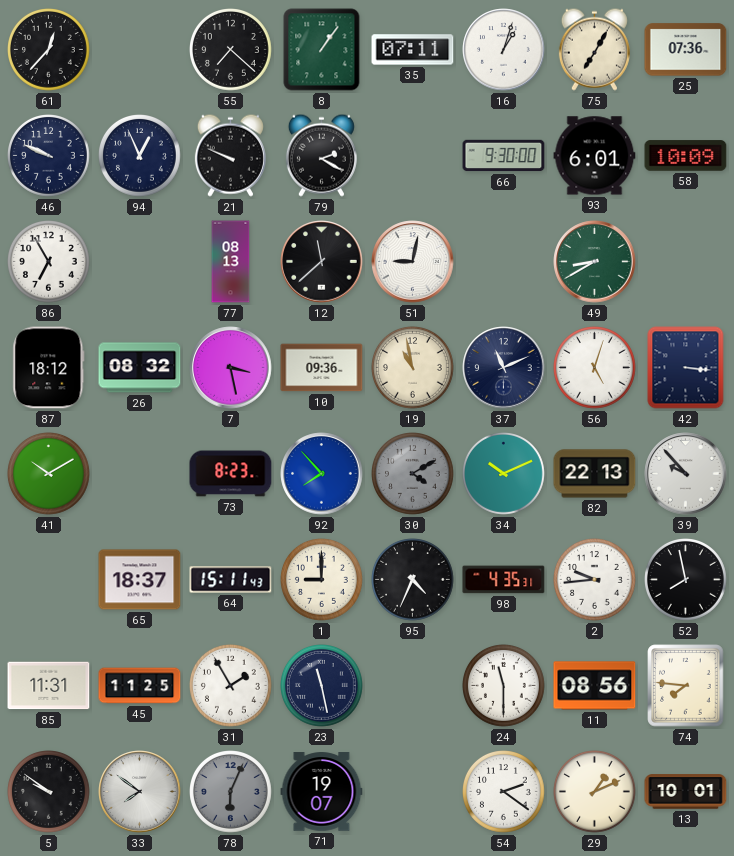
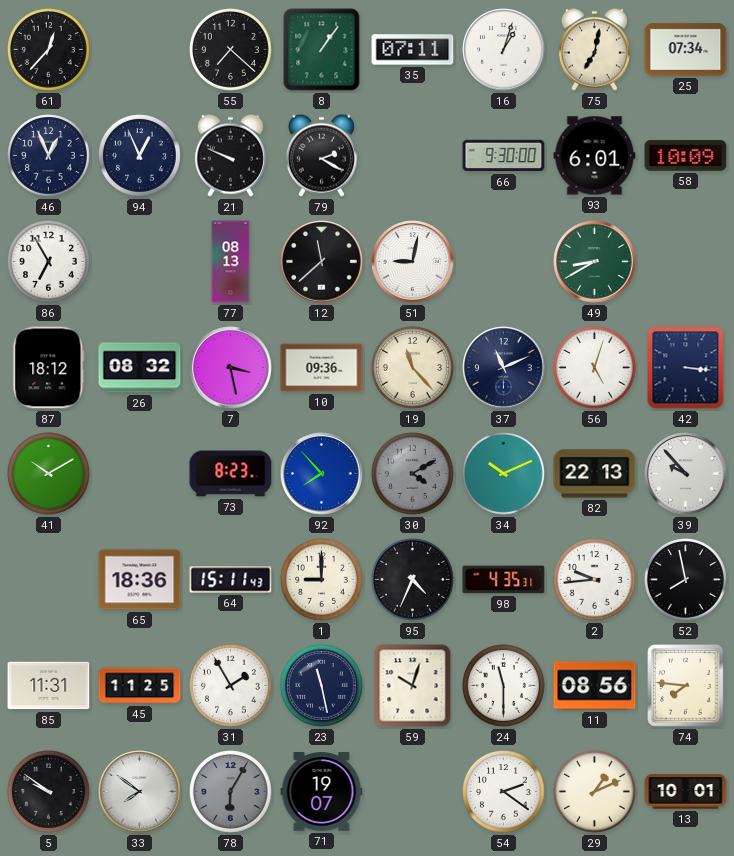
75: 7:05 -> 7:02
25: 07:36 -> 07:34
46: 9:49 -> 12:56
19: 10:58 -> 11:23
65: 18:37 -> 18:36
59: none -> 10:03
78: 6:04 -> 6:05
